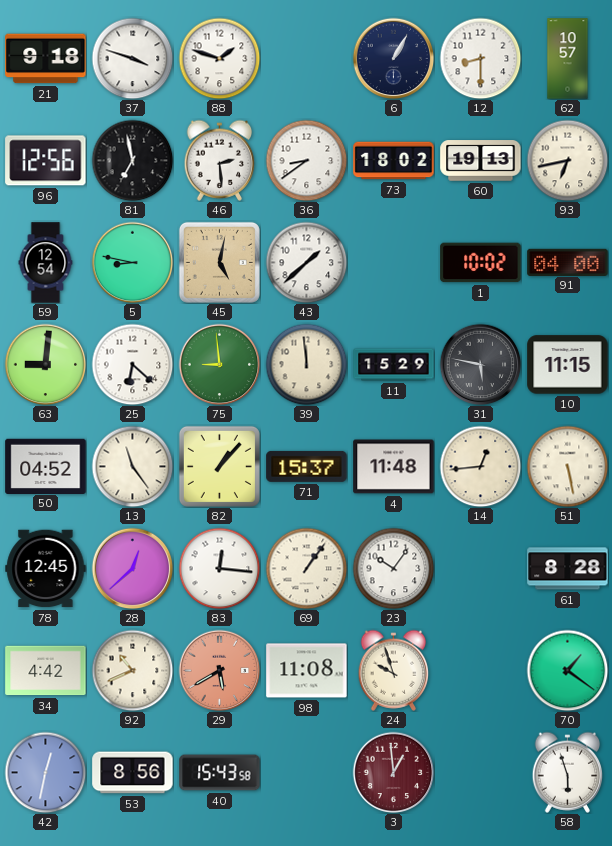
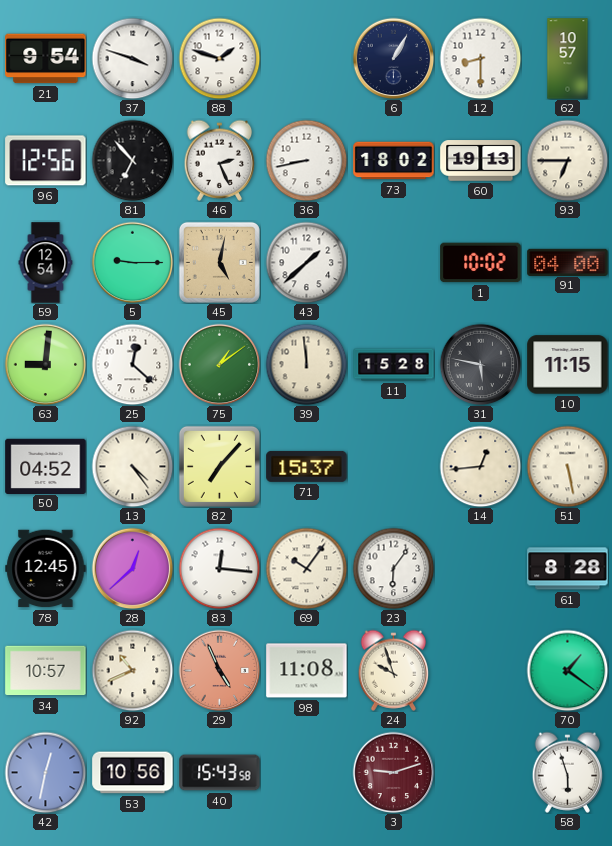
21: 9:18 -> 9:54
81: 6:58 -> 6:53
46: 2:29 -> 2:26
36: 8:39 -> 8:43
93: 6:43 -> 6:45
5: 8:47 -> 9:15
25: 6:22 -> 12:22
75: 8:59 -> 1:09
11: 15:29 -> 15:28
13: 11:24 -> 4:24
82: 1:07 -> 7:07
4: 11:48 -> none
69: 1:06 -> 10:06
23: 10:06 -> 6:06
34: 4:42 -> 10:57
29: 5:40 -> 4:56
53: 8:56 -> 10:56
3: 12:59 -> 9:12
